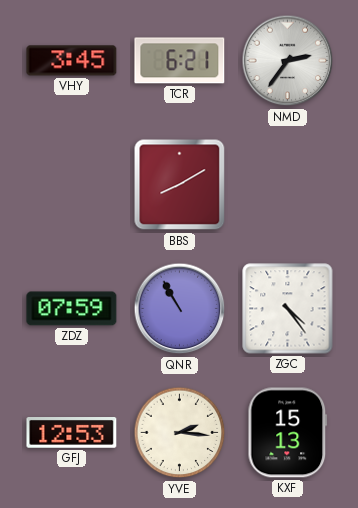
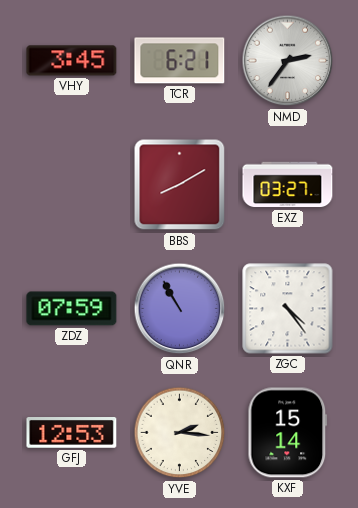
EXZ: none -> 03:27
KXF: 15:13 -> 15:14
